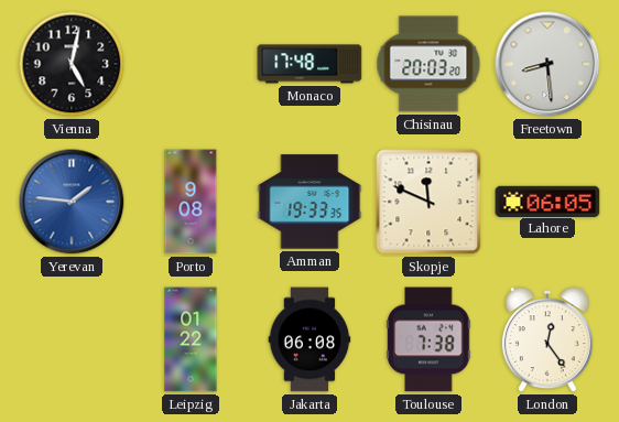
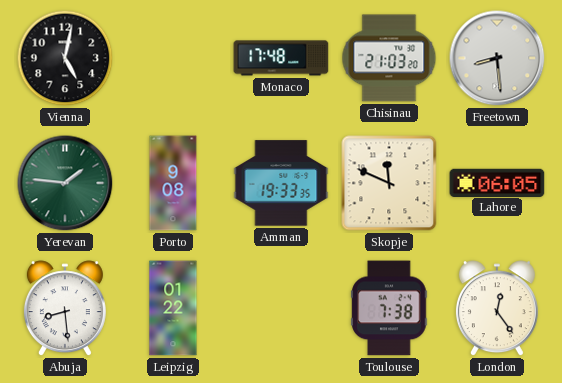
Chisinau: 20:03 -> 21:03
Yerevan dial: blue -> green
Abuja: none -> 8:29
Jakarta: 06:08 -> none
